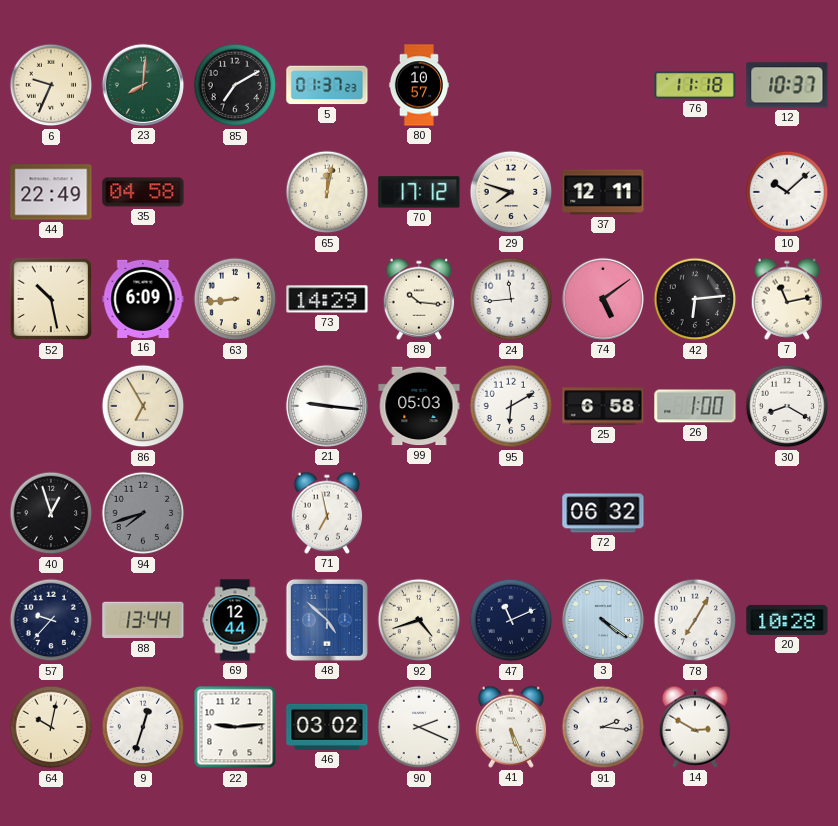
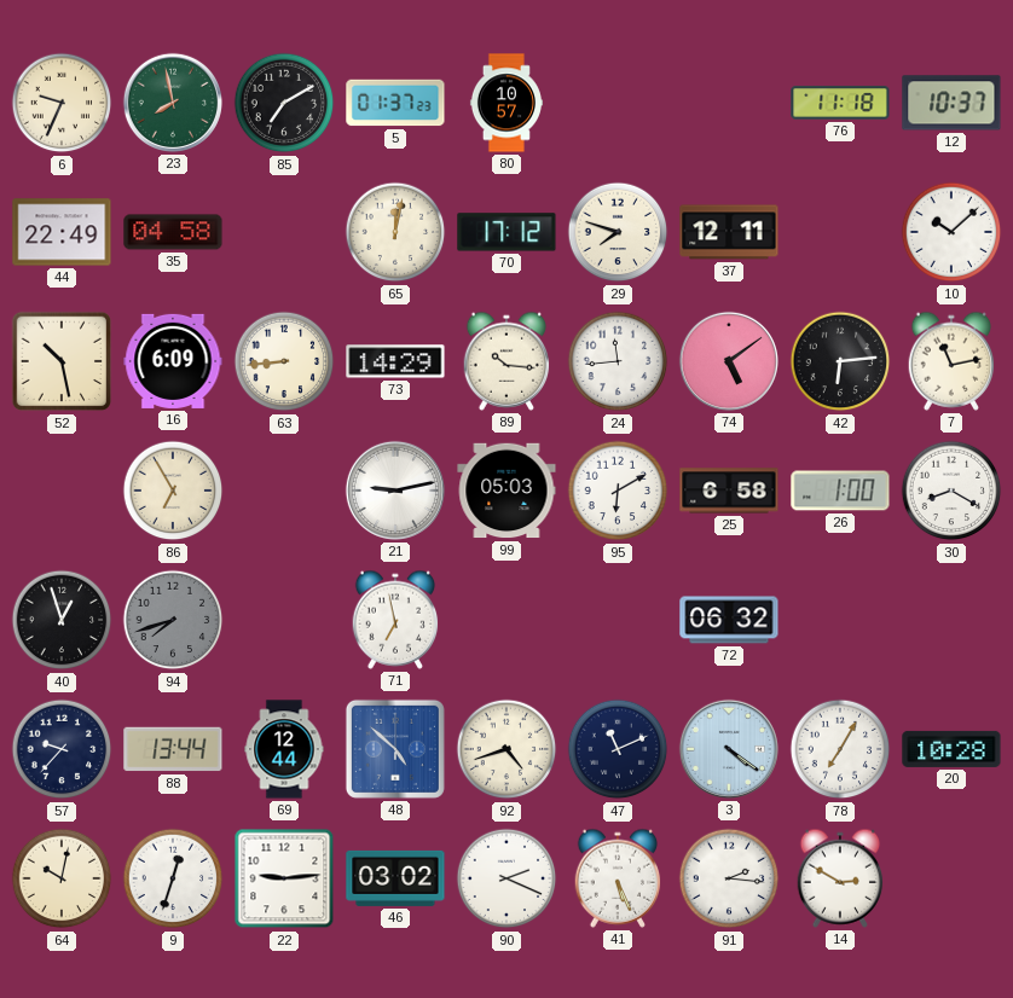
23: 8:01 -> 7:58
21: 9:16 -> 9:13
